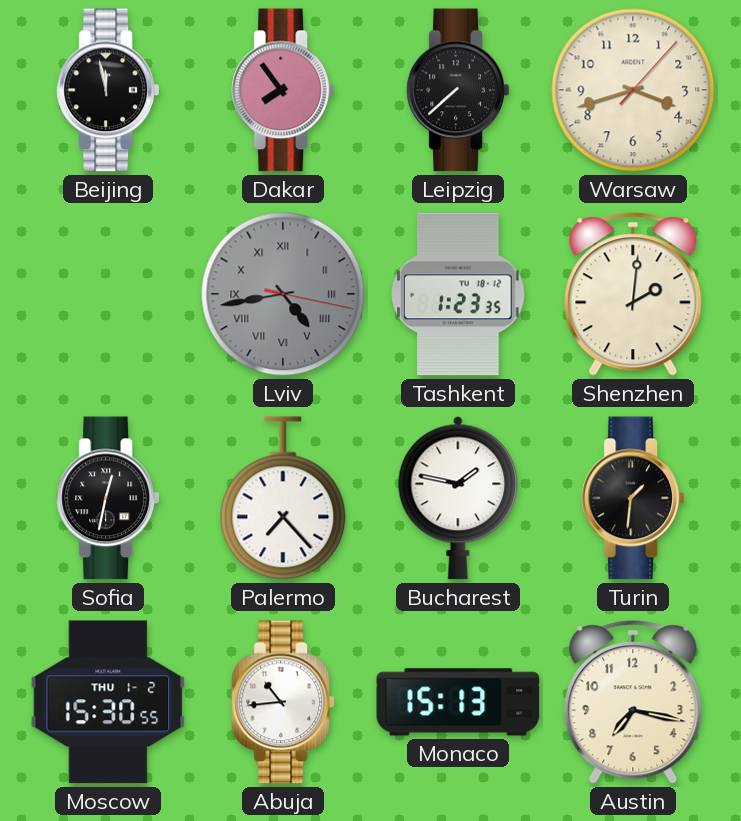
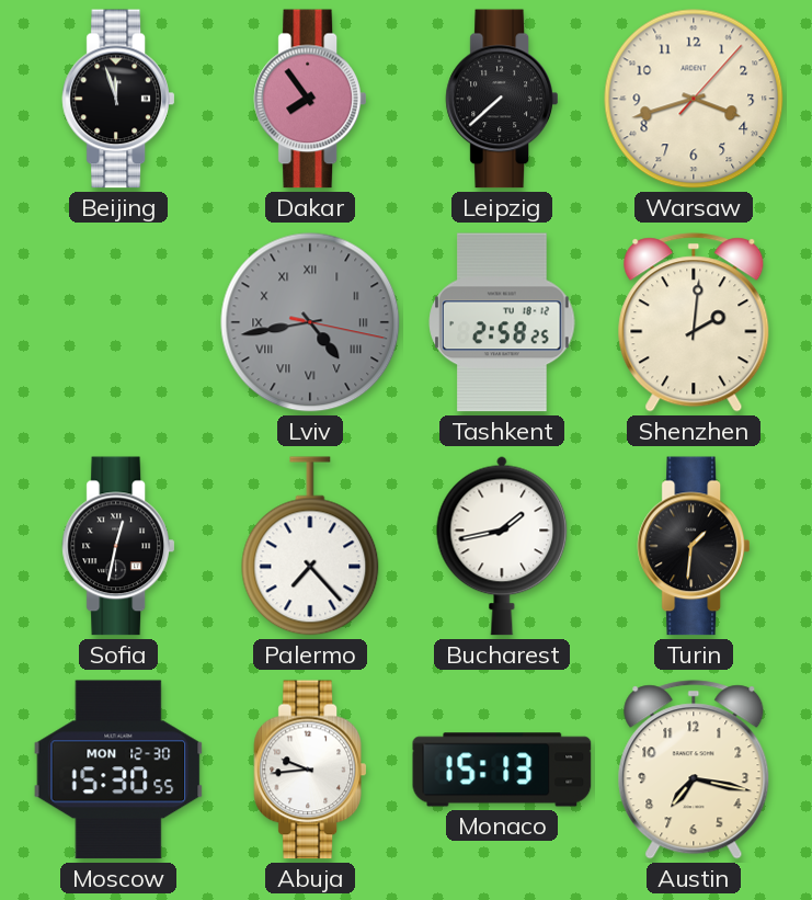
Beijing: 11:58 -> 11:57
Tashkent: 1:23 -> 2:58
Bucharest: 1:47 -> 1:43
Moscow date: THU 1-2 -> MON 12-30
Abuja: 10:44 -> 9:44
